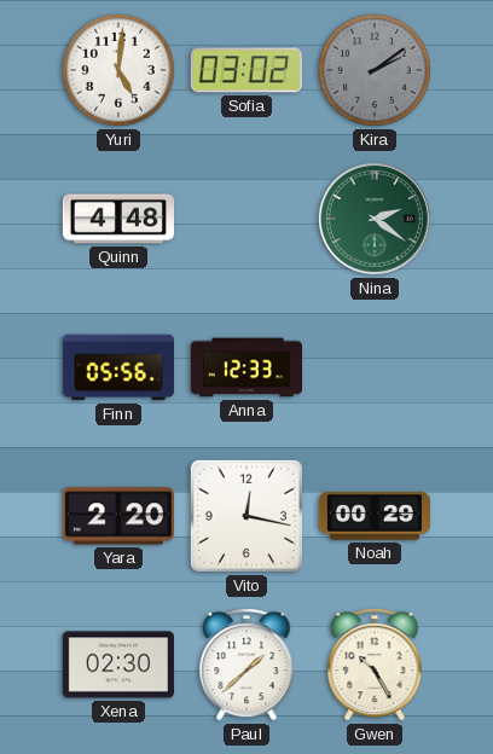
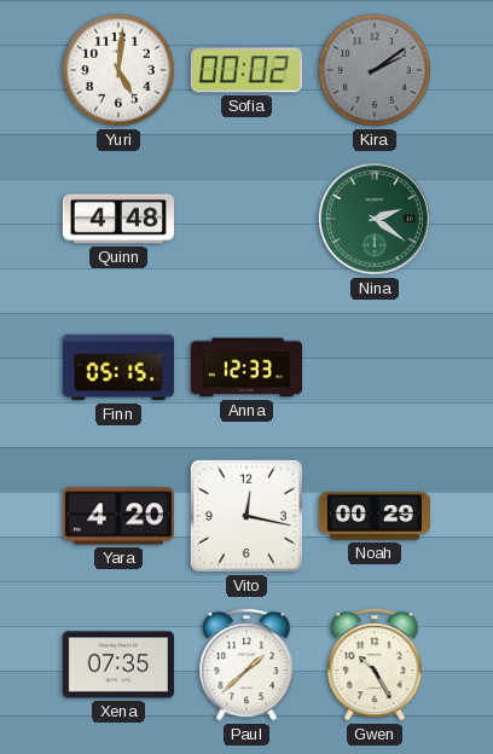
Sofia: 03:02 -> 00:02
Finn: 05:56 -> 05:15
Yara: 2:20 -> 4:20
Xena: 02:30 -> 07:35
